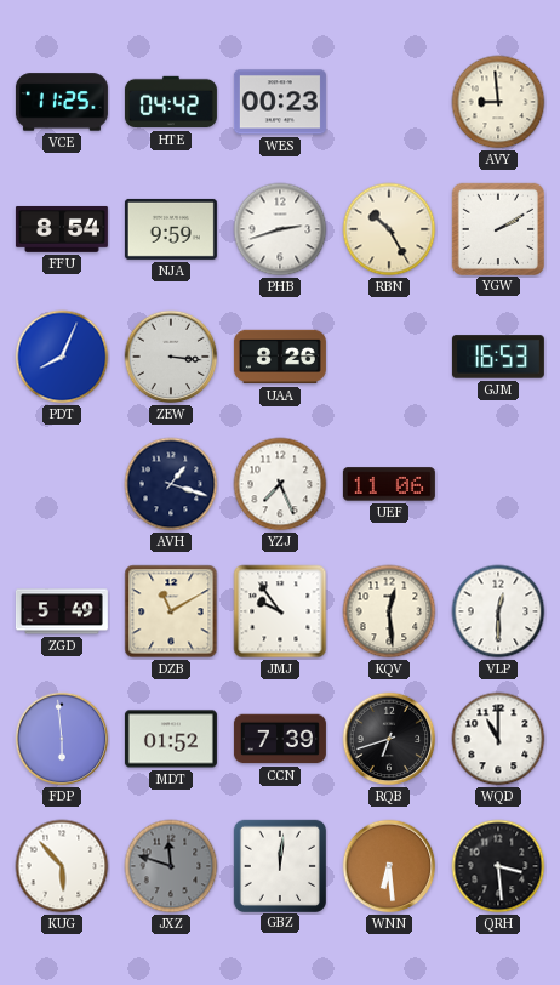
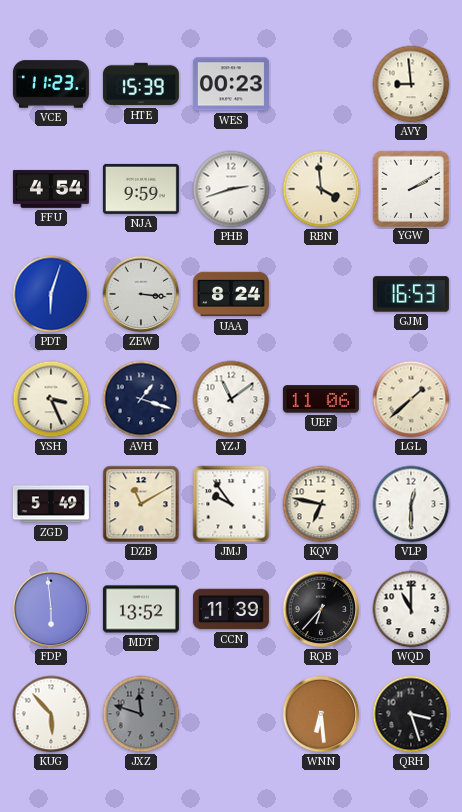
VCE: 11:25 -> 11:23
HTE: 04:42 -> 15:39
FFU: 8:54 -> 4:54
RBN: 10:25 -> 3:59
PDT: 8:04 -> 6:03
UAA: 8:26 -> 8:24
YSH: none -> 3:26
YZJ: 7:26 -> 11:09
LGL: none -> 1:38
KQV: 12:29 -> 6:47
MDT: 01:52 -> 13:52
CCN: 7:39 -> 11:39
RQB: 6:42 -> 6:37
GBZ: 12:01 -> none
QRH: 3:29 -> 3:27
